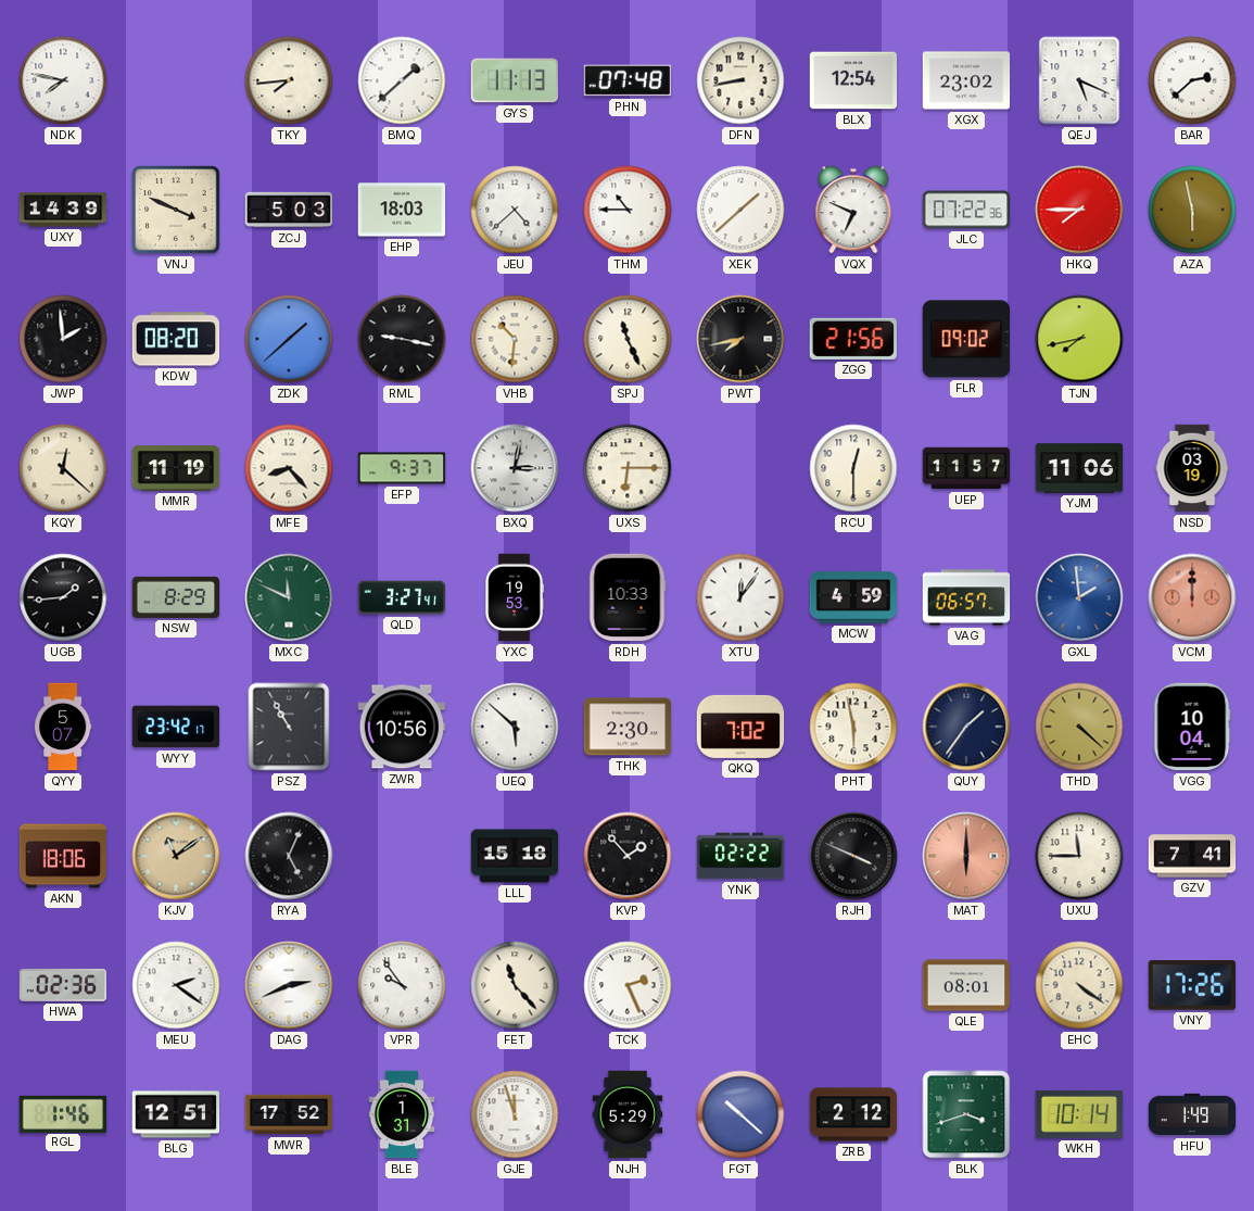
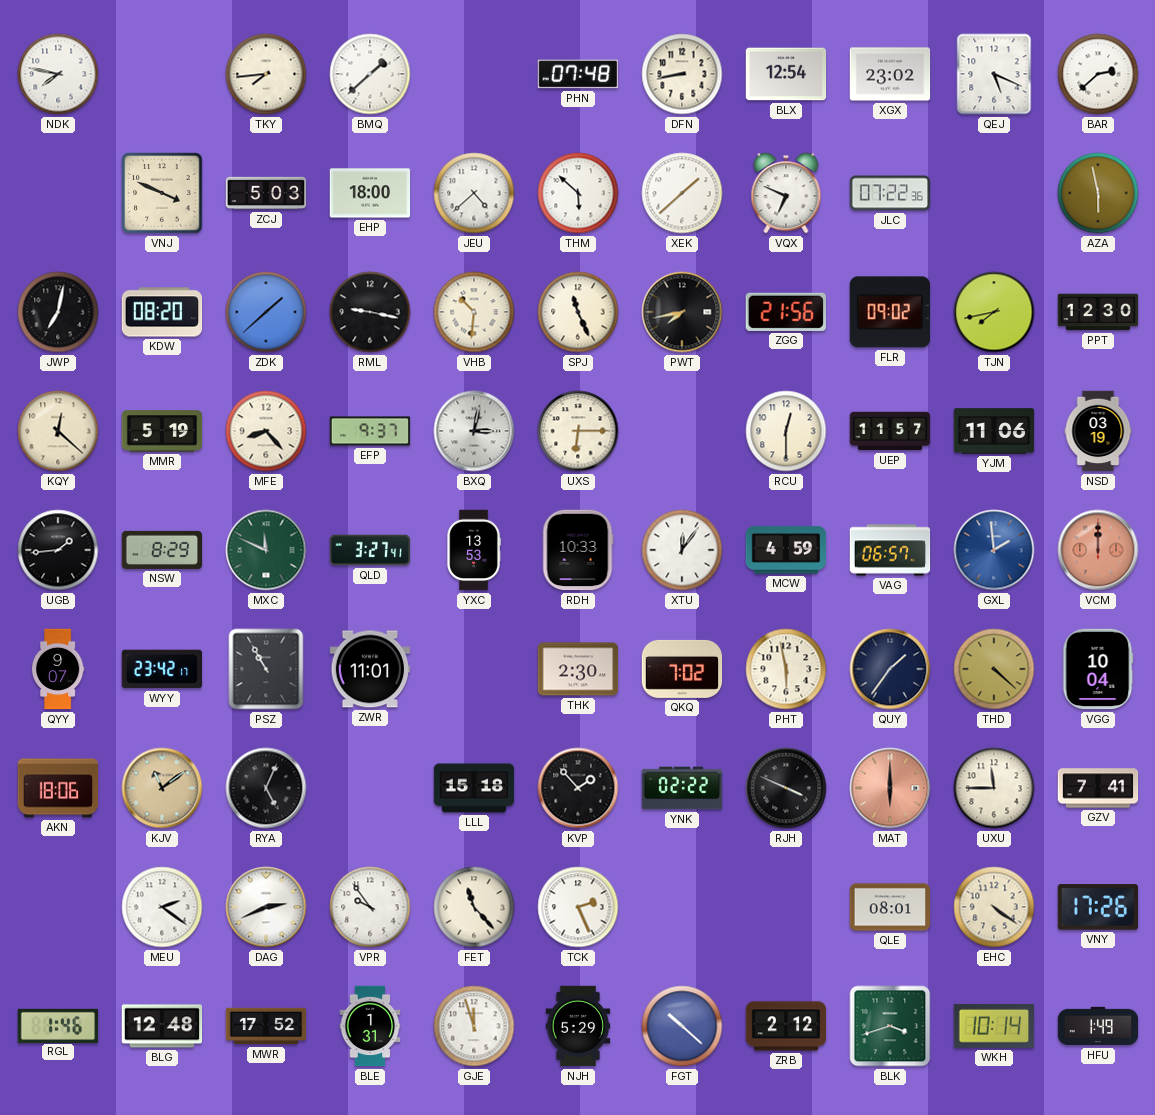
GYS: 11:13 -> none
UXY: 14:39 -> none
EHP: 18:03 -> 18:00
THM: 10:45 -> 5:52
HKQ: 7:45 -> none
JWP: 1:59 -> 7:02
PPT: none -> 12:30
MMR: 11:19 -> 5:19
YXC: 19:53 -> 13:53
QYY: 5:07 -> 9:07
ZWR: 10:56 -> 11:01
UEQ: 5:52 -> none
HWA: 02:36 -> none
BLG: 12:51 -> 12:48
